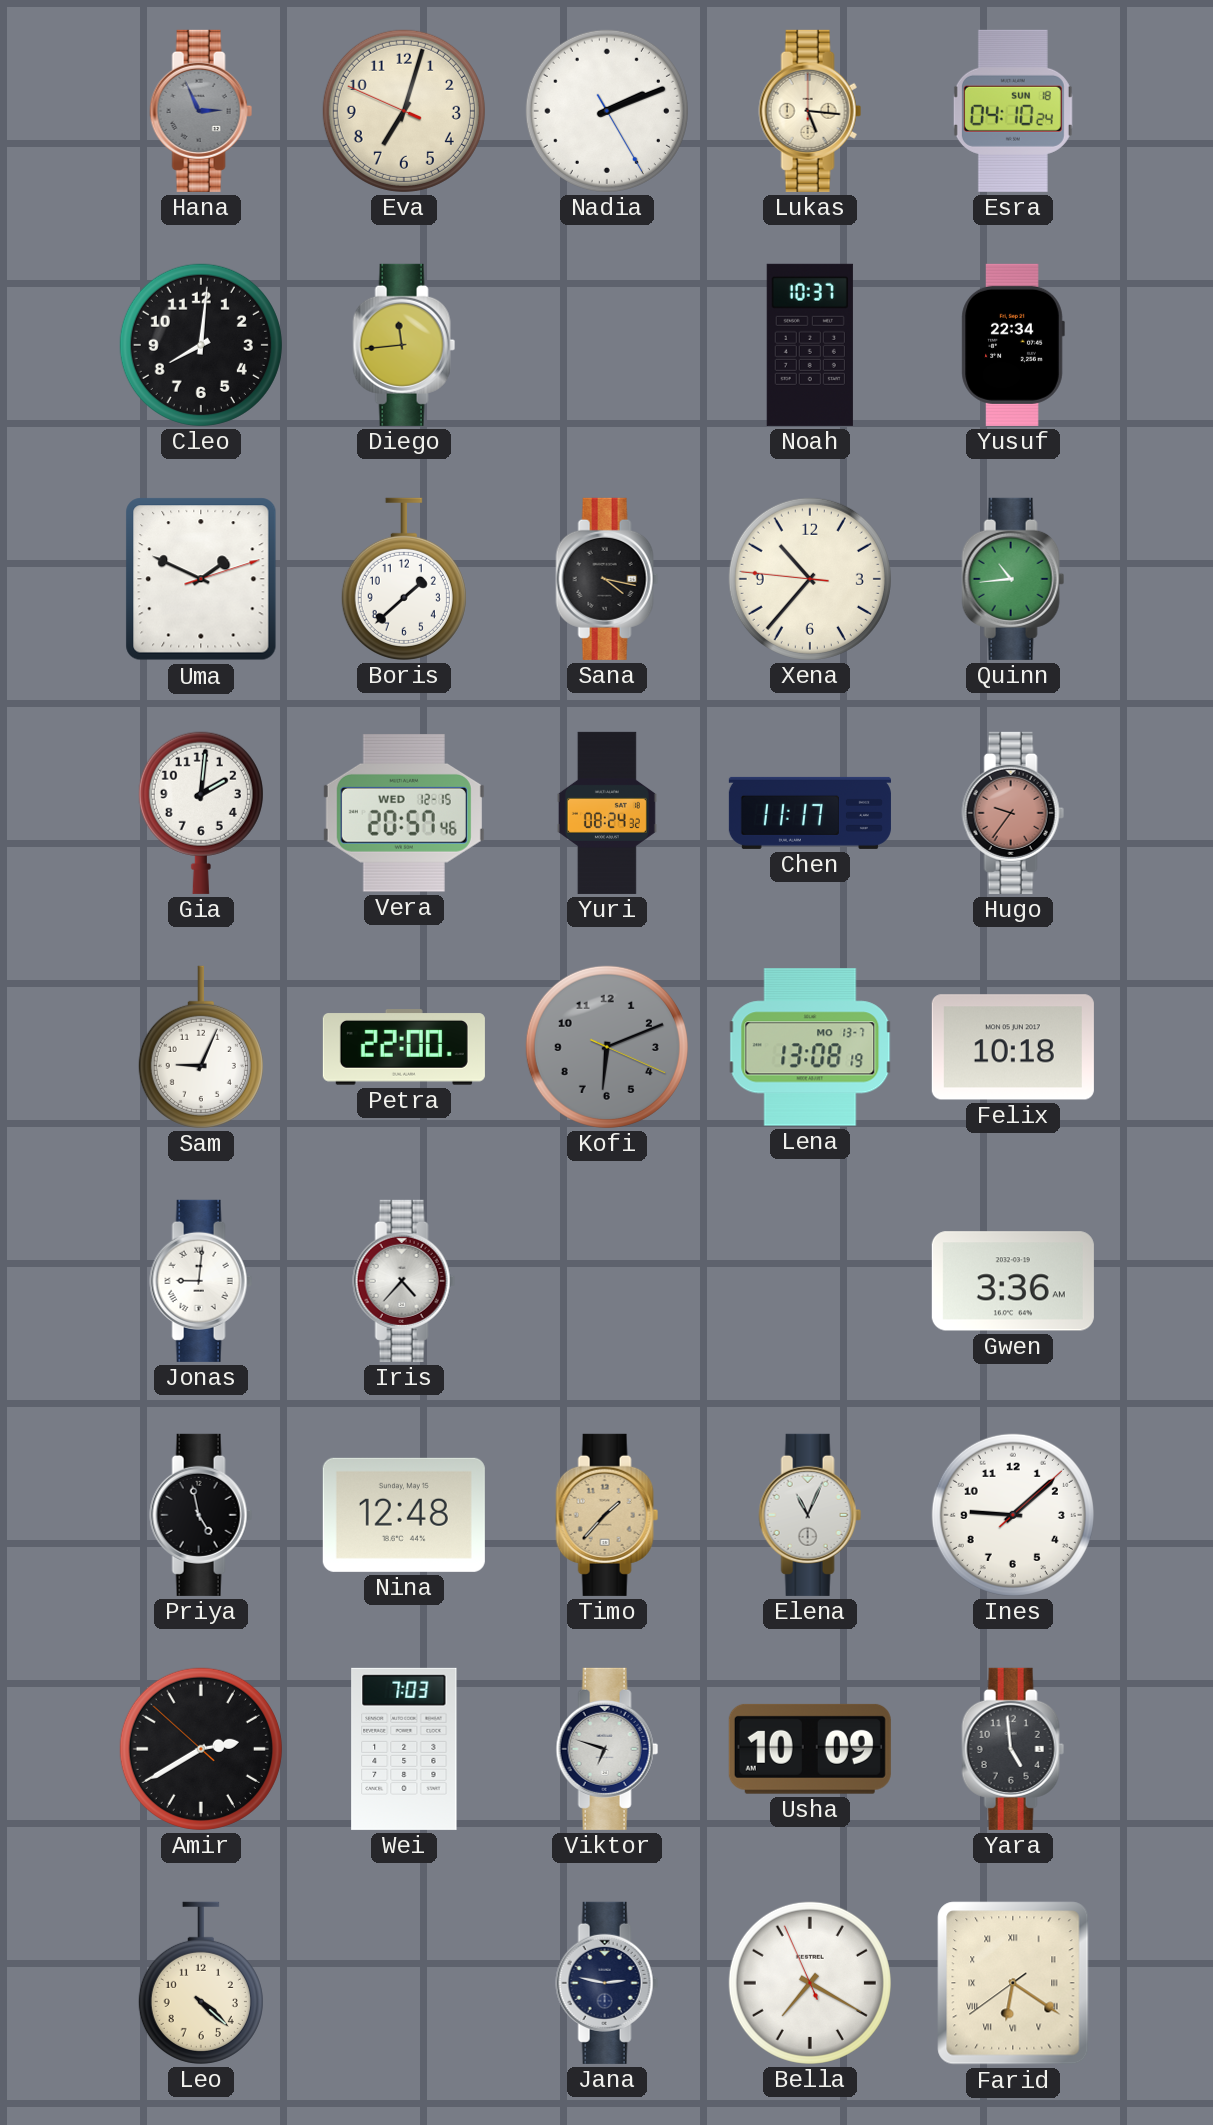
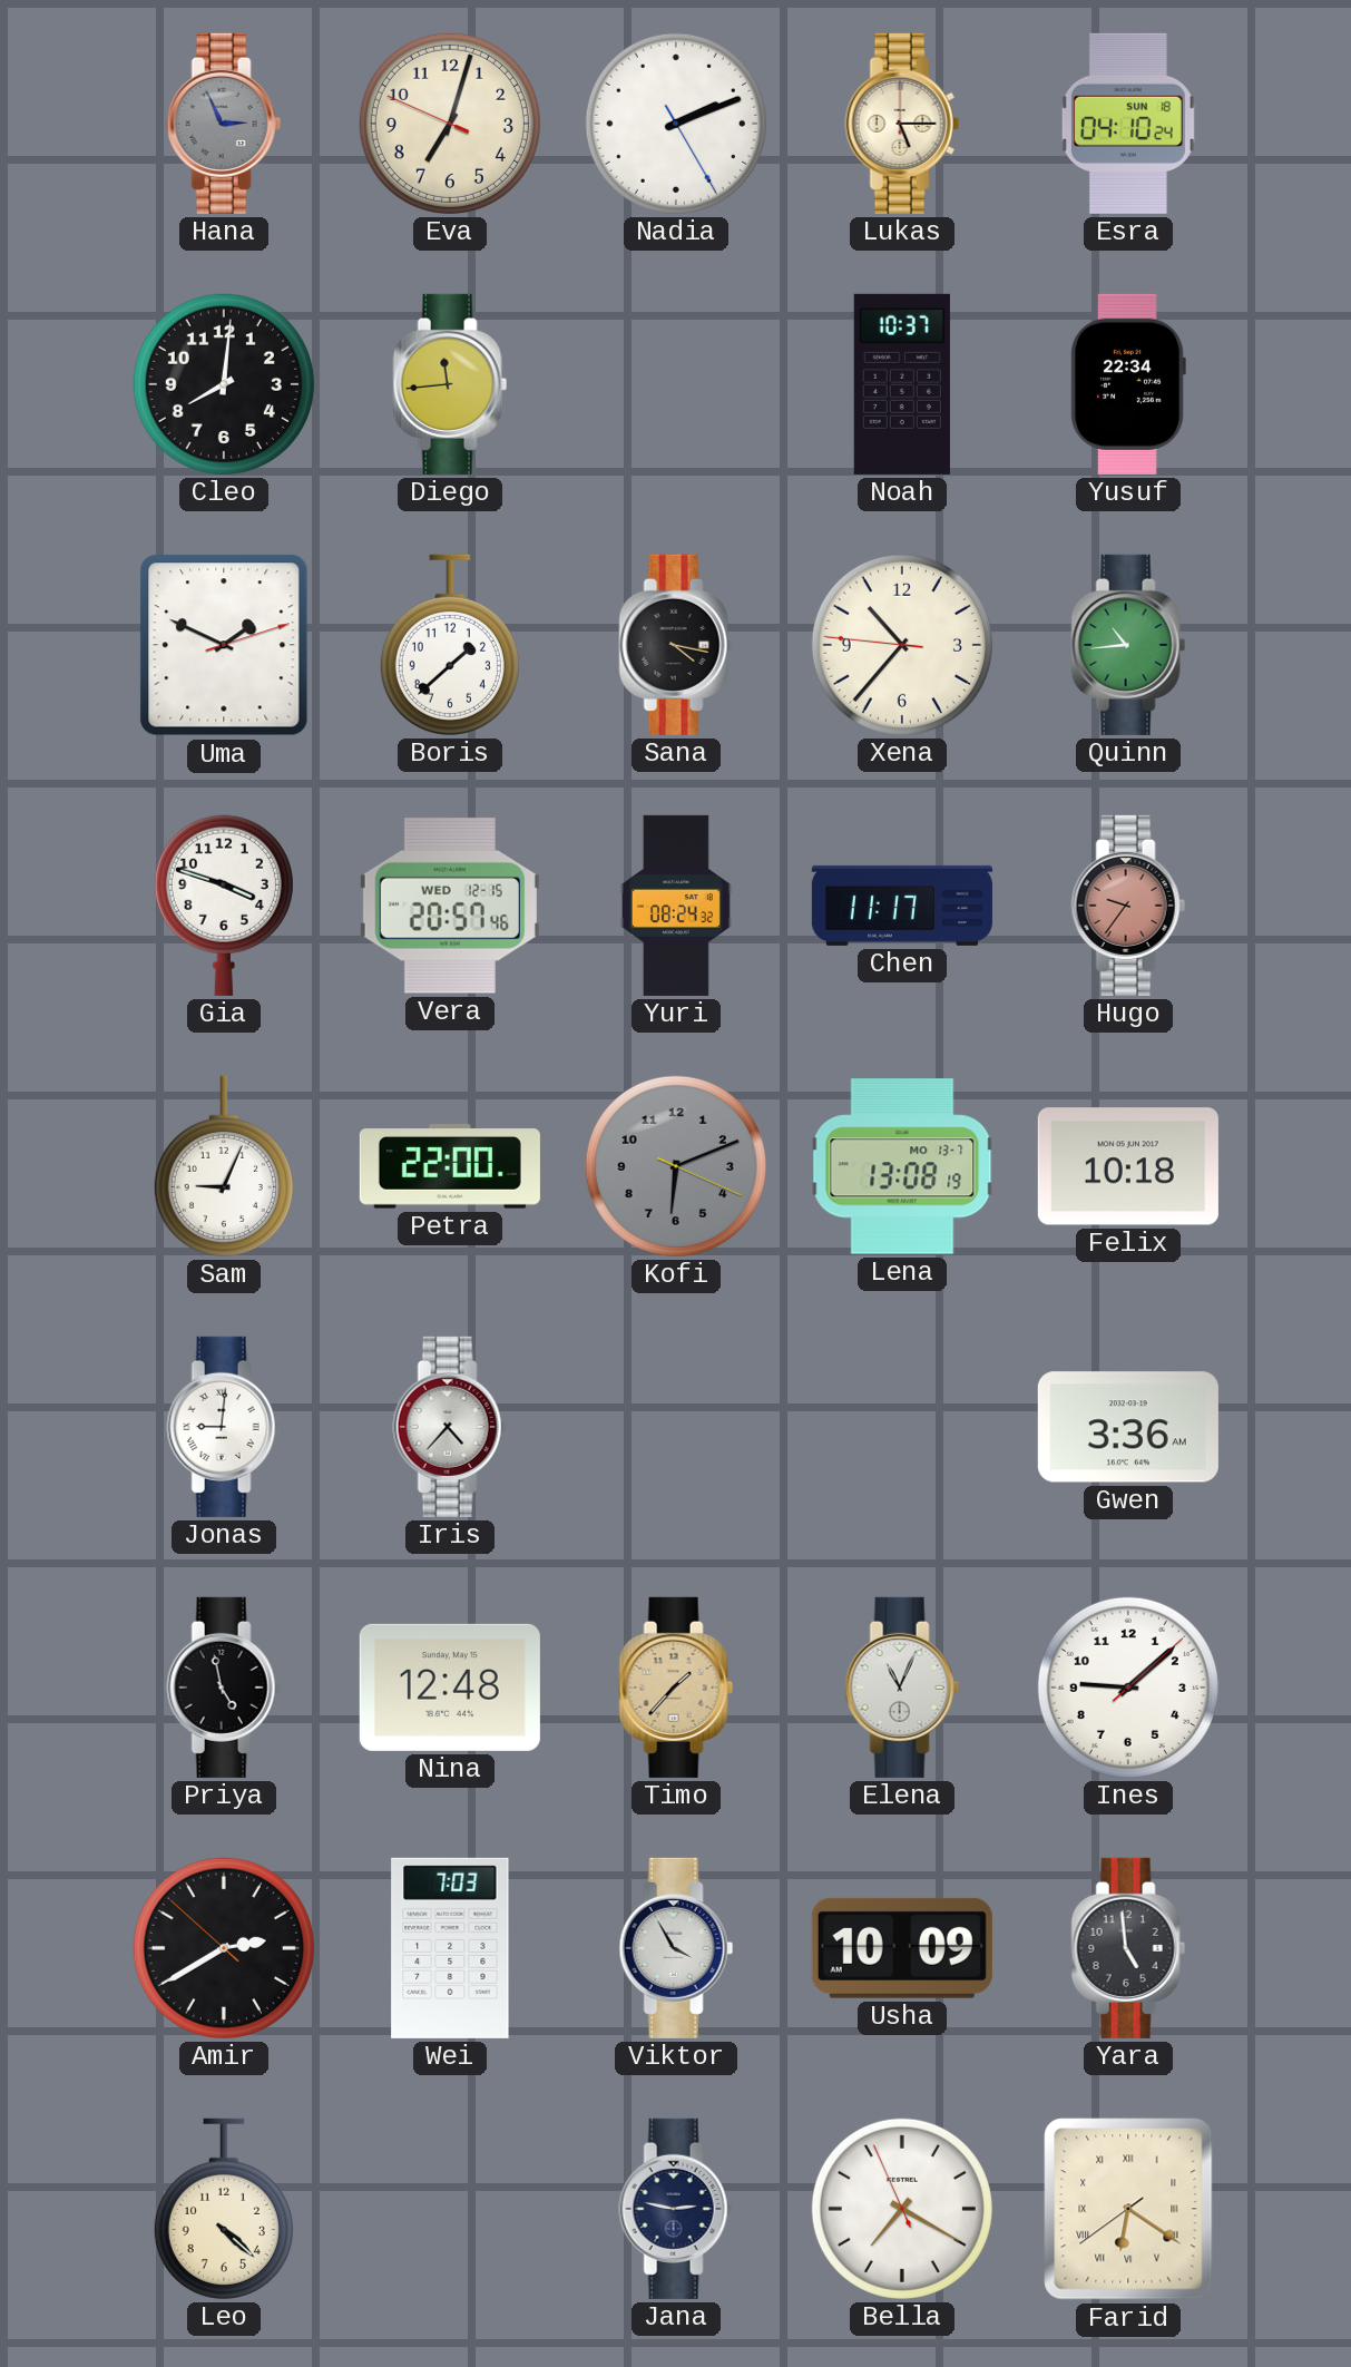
Lukas: 5:16 -> 5:15
Gia: 2:01 -> 3:48
Viktor: 6:48 -> 3:55
